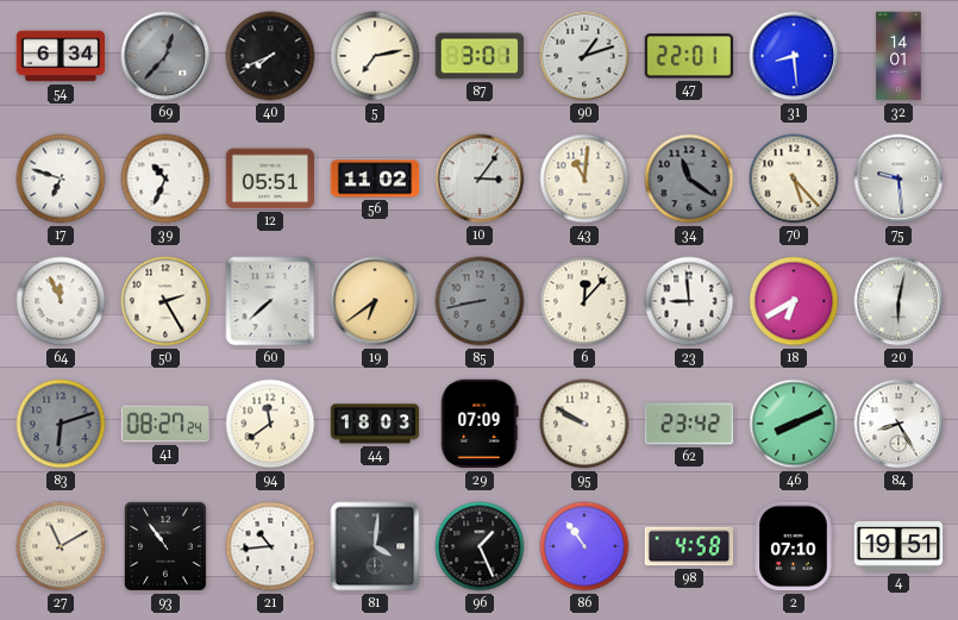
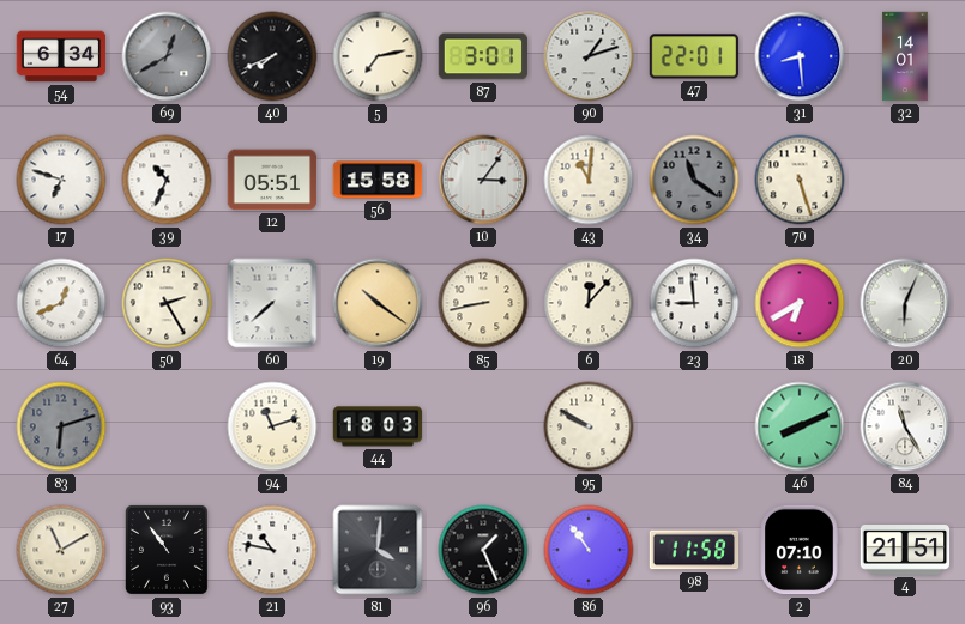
69: 12:37 -> 12:40
56: 11:02 -> 15:58
70: 5:23 -> 5:27
75: 9:29 -> none
64: 11:56 -> 12:41
19: 6:39 -> 10:21
85 dial: grey -> cream
20: 6:02 -> 6:04
41: 08:27 -> none
94: 11:39 -> 11:12
29: 07:09 -> none
62: 23:42 -> none
84: 8:25 -> 11:25
21: 10:44 -> 10:47
98: 4:58 -> 11:58
4: 19:51 -> 21:51
